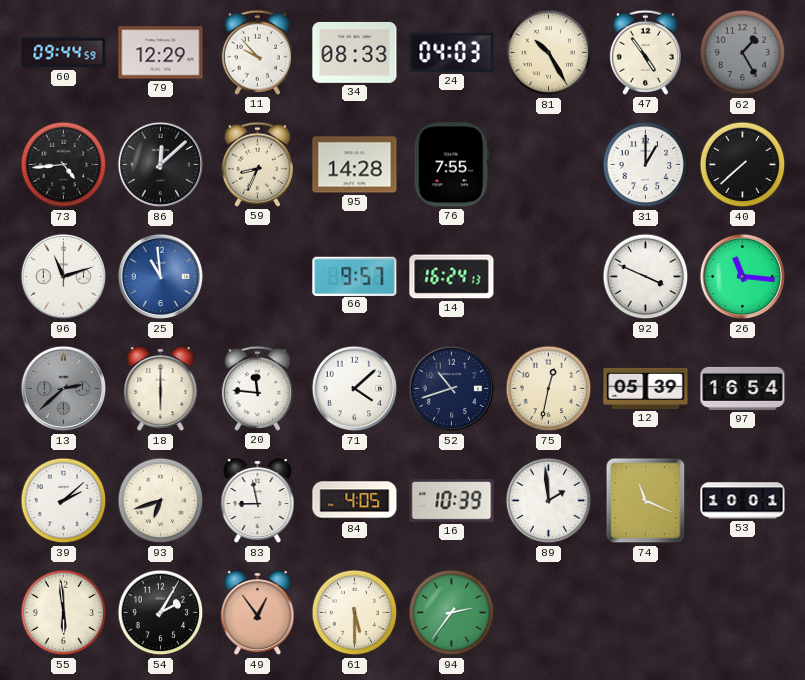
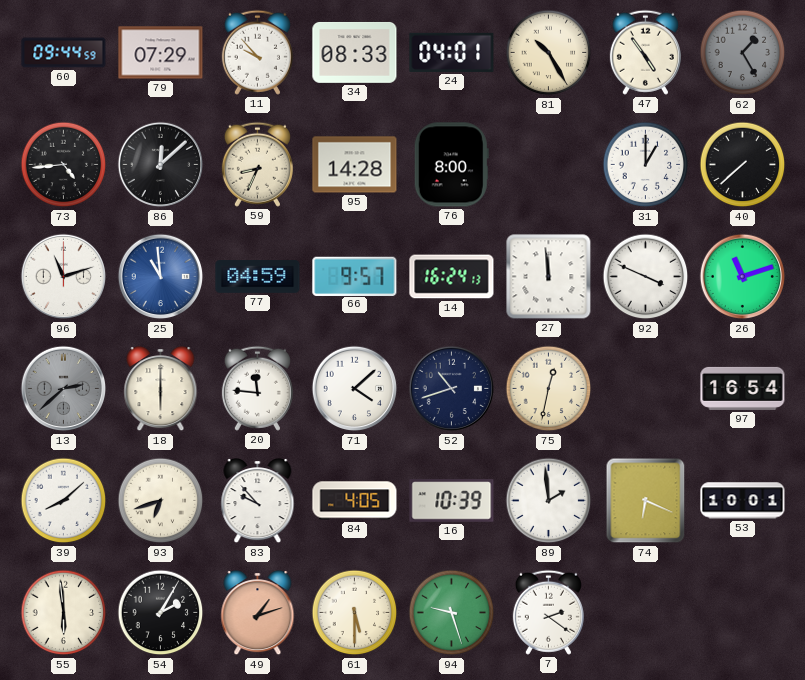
79: 12:29 -> 07:29
24: 04:03 -> 04:01
76: 7:55 -> 8:00
77: none -> 04:59
27: none -> 11:59
26: 11:16 -> 11:12
12: 05:39 -> none
39: 2:08 -> 8:08
83: 8:58 -> 9:53
74: 11:19 -> 6:19
49: 12:54 -> 1:12
94: 2:36 -> 9:27
7: none -> 2:21
